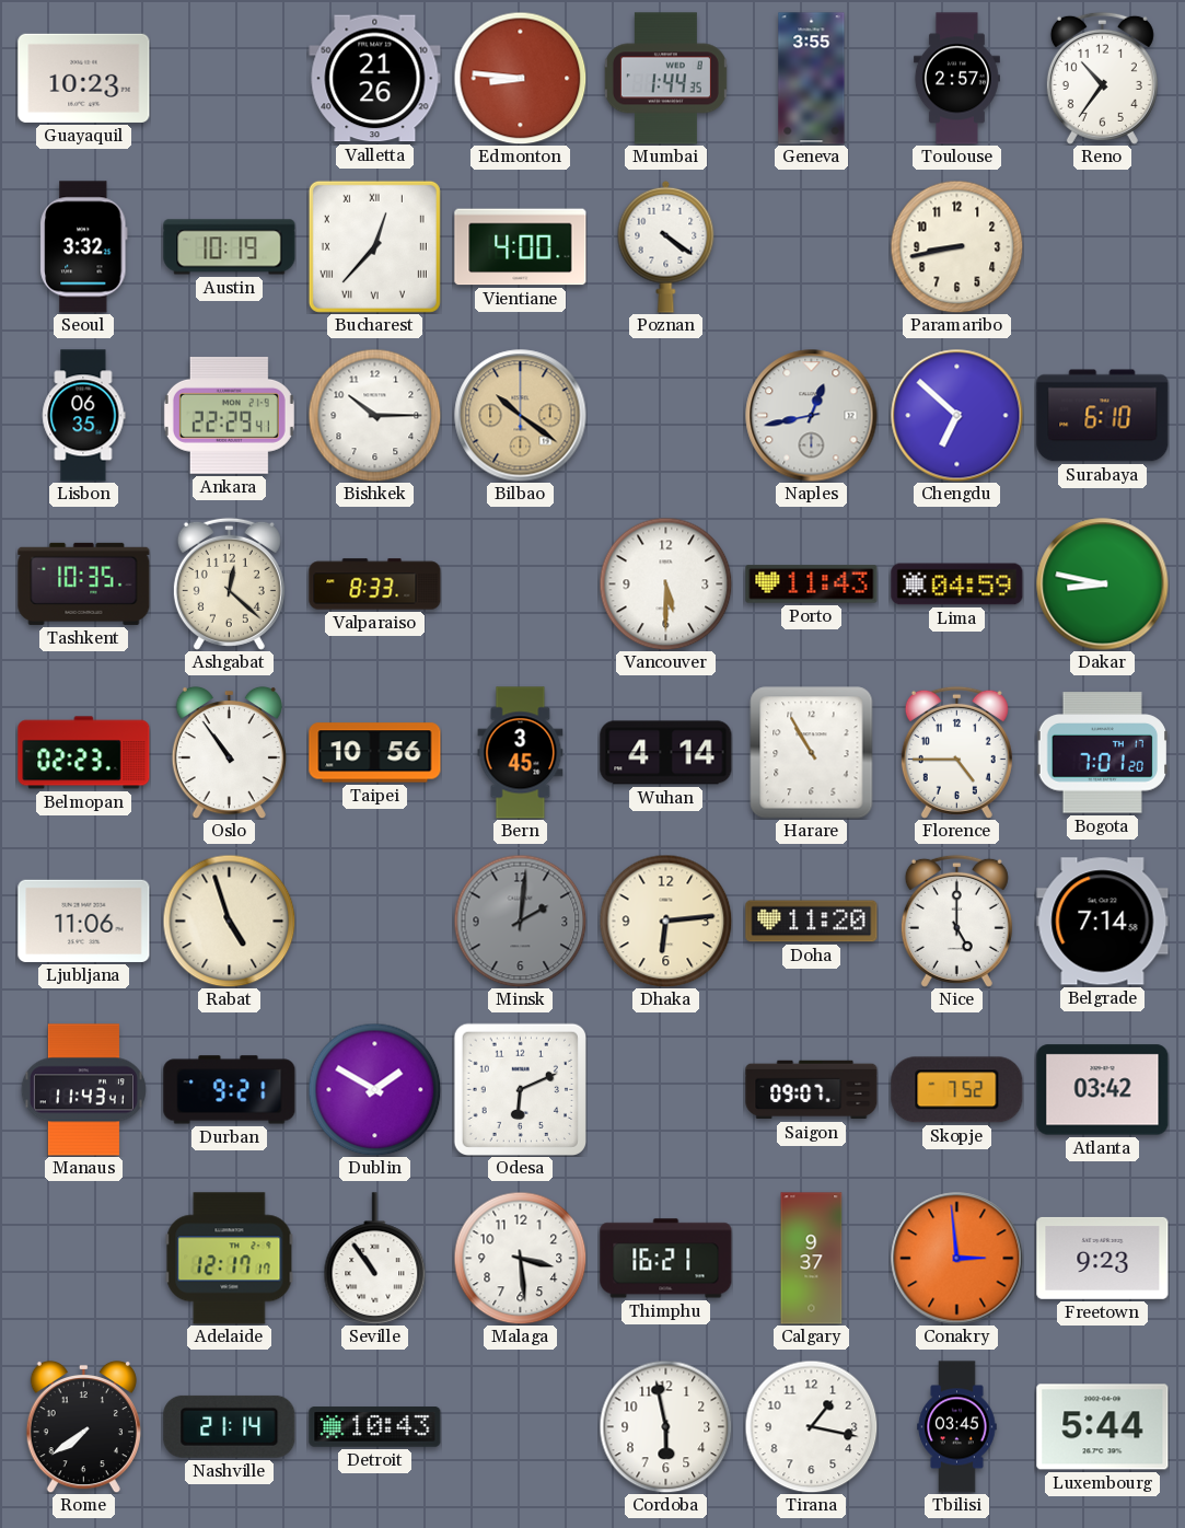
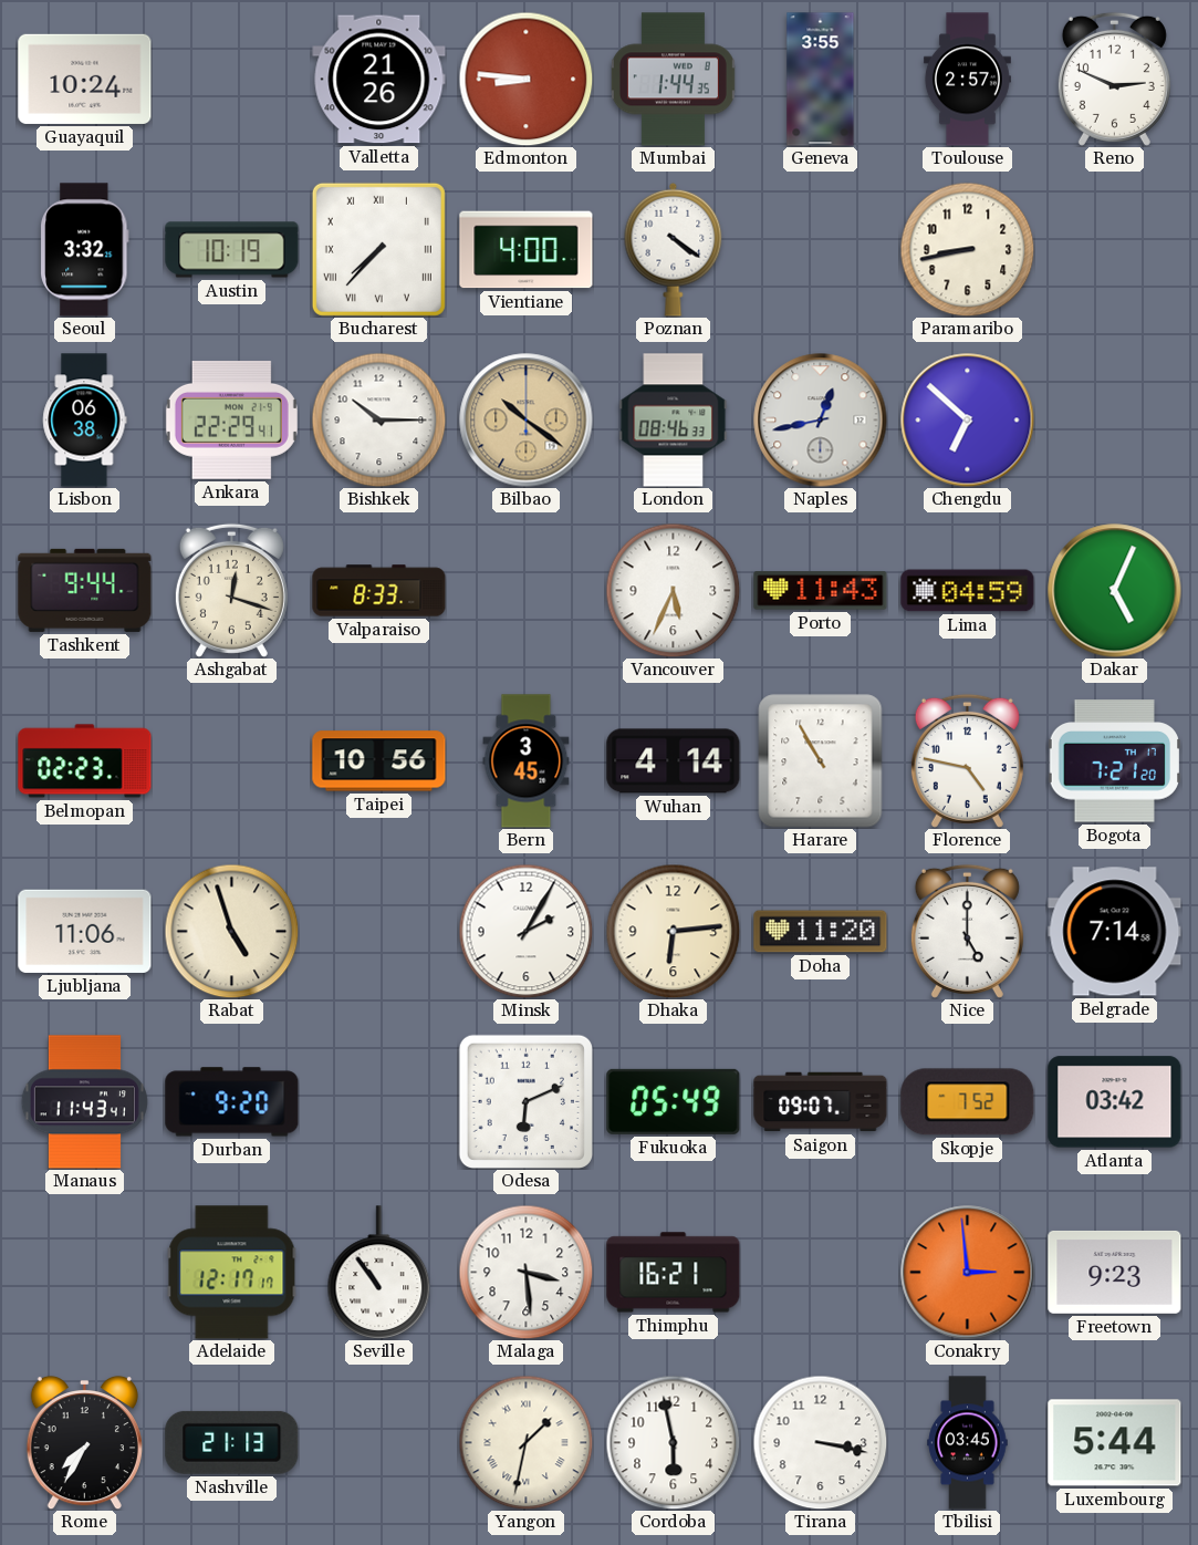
Guayaquil: 10:23 -> 10:24
Reno: 10:36 -> 2:49
Bucharest: 12:37 -> 7:37
Lisbon: 06:35 -> 06:38
London: none -> 08:46
Surabaya: 6:10 -> none
Tashkent: 10:35 -> 9:44
Ashgabat: 12:22 -> 12:18
Vancouver: 5:30 -> 5:34
Dakar: 8:47 -> 5:04
Oslo: 10:54 -> none
Florence: 4:45 -> 4:47
Bogota: 7:01 -> 7:21
Minsk: 2:01 -> 2:05
Minsk dial: grey -> white
Durban: 9:21 -> 9:20
Dublin: 1:50 -> none
Fukuoka: none -> 05:49
Calgary: 9:37 -> none
Rome: 7:39 -> 7:35
Nashville: 21:14 -> 21:13
Detroit: 10:43 -> none
Yangon: none -> 1:32
Tirana: 1:17 -> 3:17
